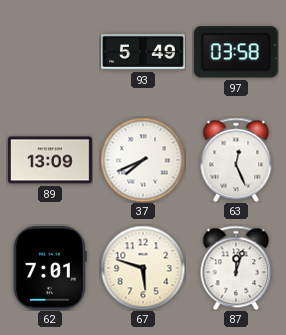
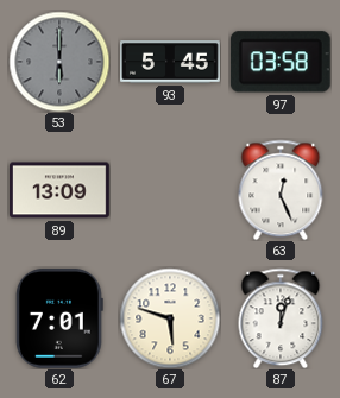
53: none -> 6:00
93: 5:49 -> 5:45
37: 7:41 -> none
